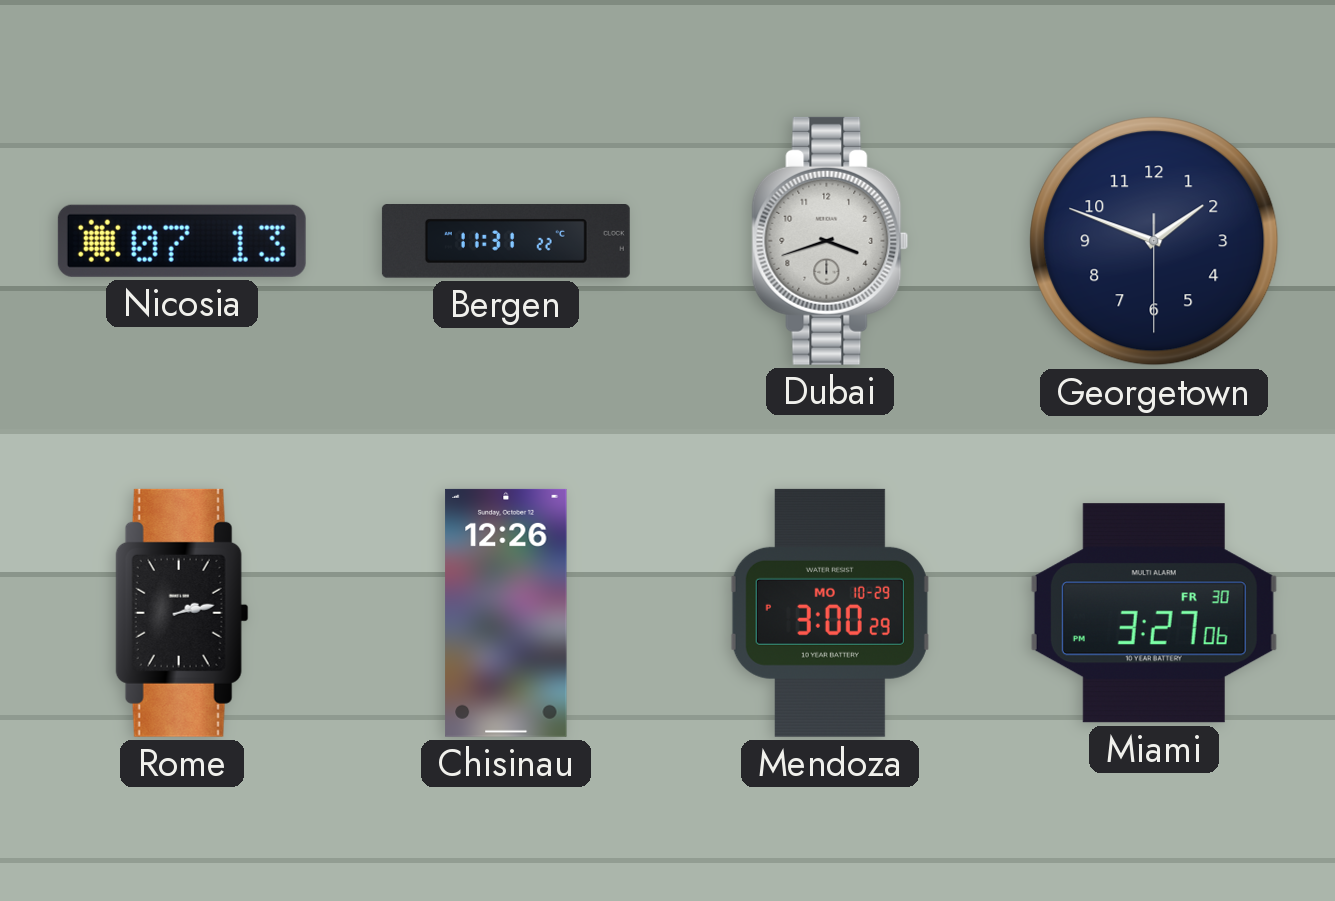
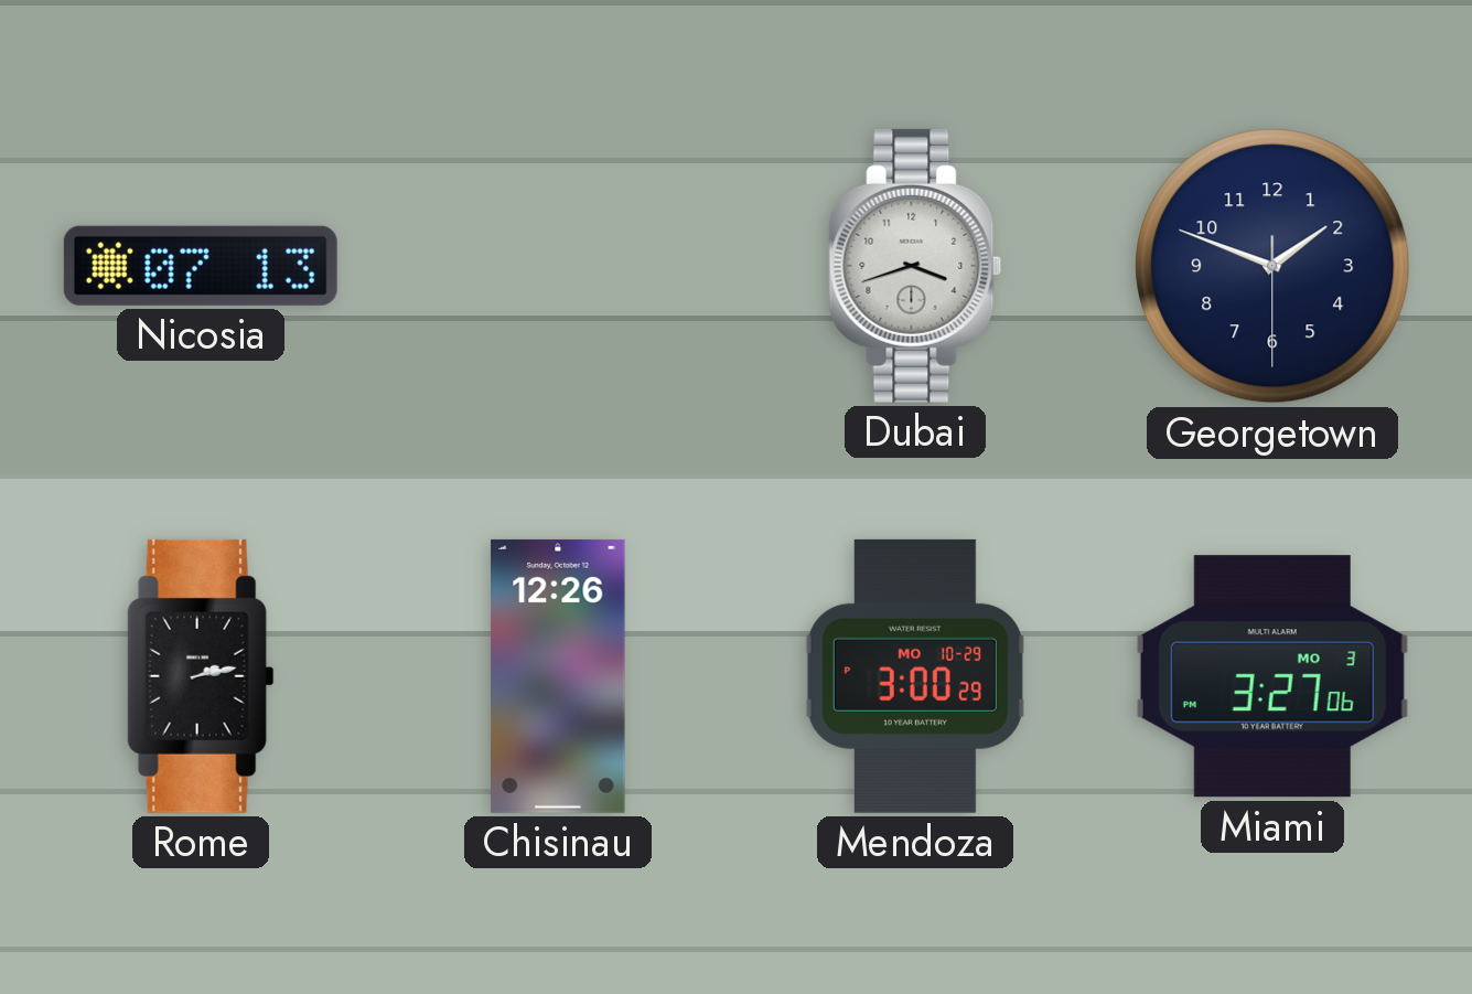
Bergen: 11:31 -> none
Miami date: FR 30 -> MO 3
